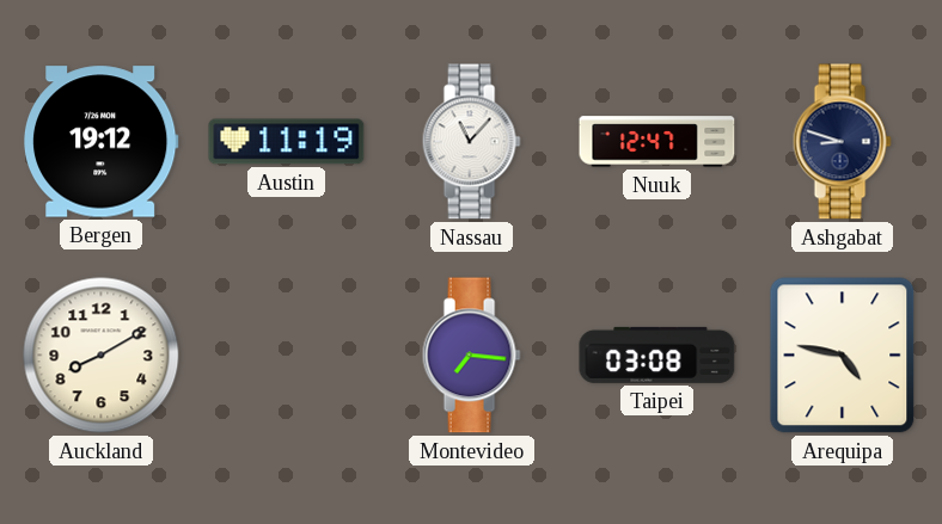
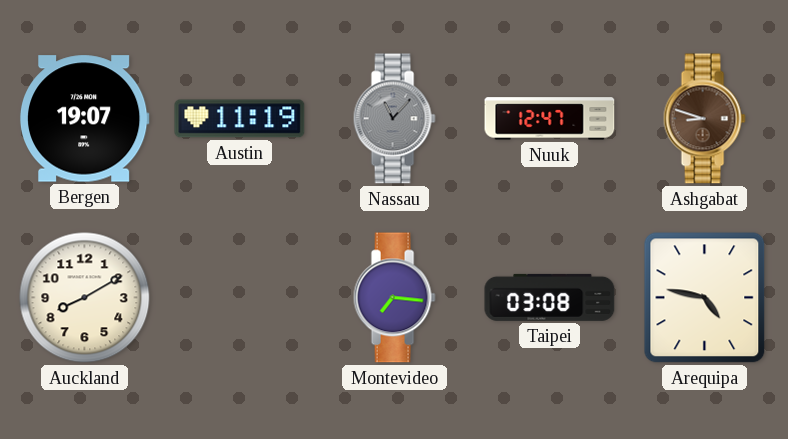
Bergen: 19:12 -> 19:07
Nassau dial: white -> grey
Ashgabat dial: navy -> brown
